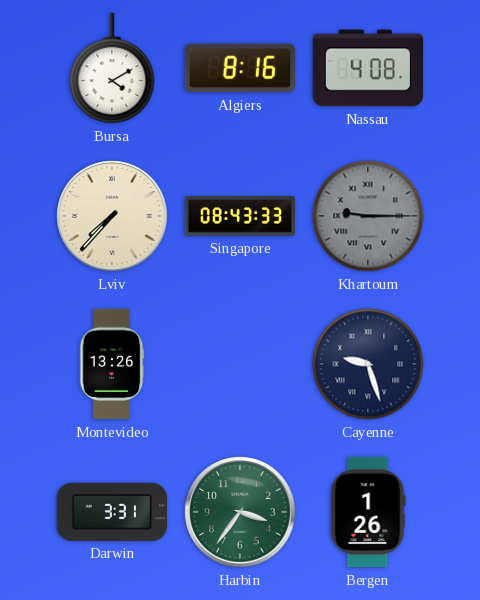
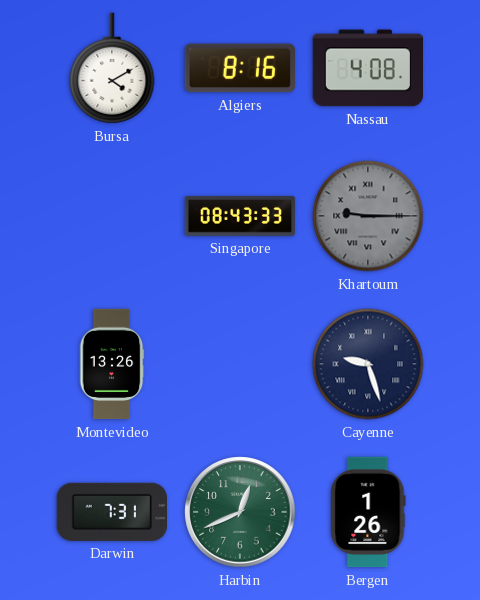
Lviv: 7:37 -> none
Darwin: 3:31 -> 7:31
Harbin: 3:36 -> 12:41
